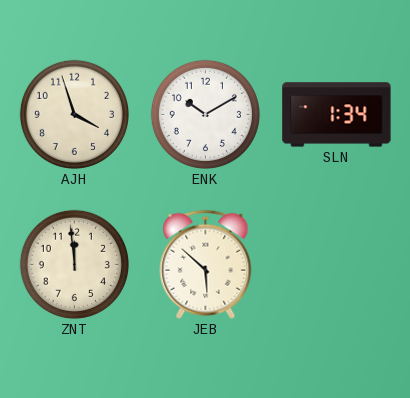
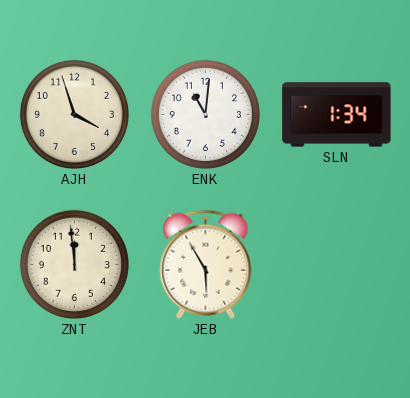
ENK: 10:10 -> 11:01
JEB: 5:52 -> 5:55
